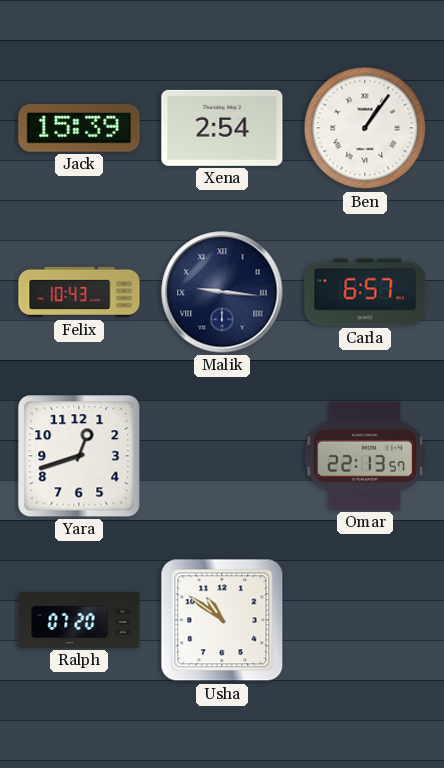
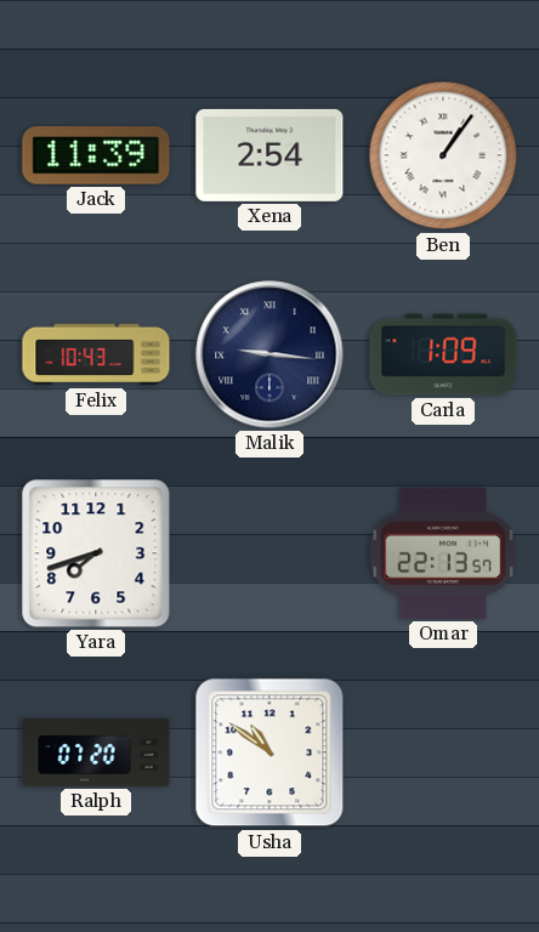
Jack: 15:39 -> 11:39
Carla: 6:57 -> 1:09
Yara: 12:42 -> 7:42
